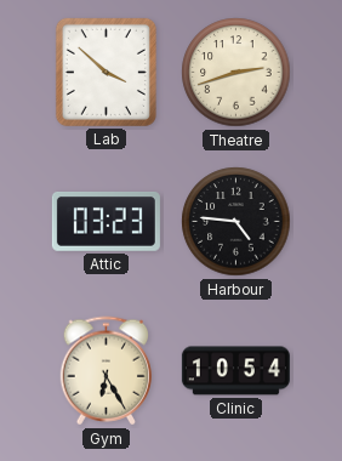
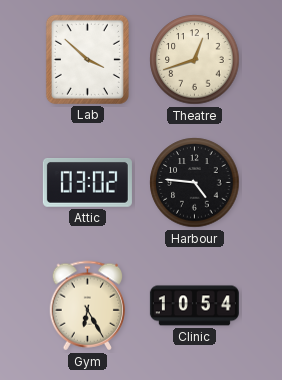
Theatre: 2:42 -> 12:42
Attic: 03:23 -> 03:02
